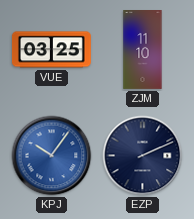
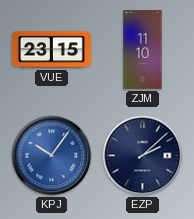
VUE: 03:25 -> 23:15
EZP: 2:11 -> 2:08
